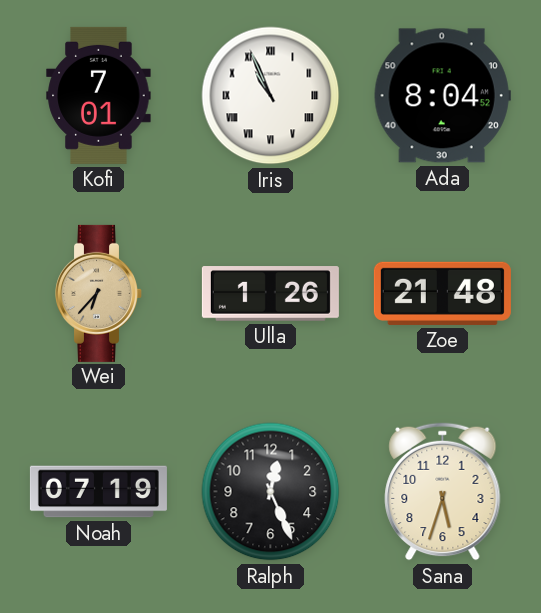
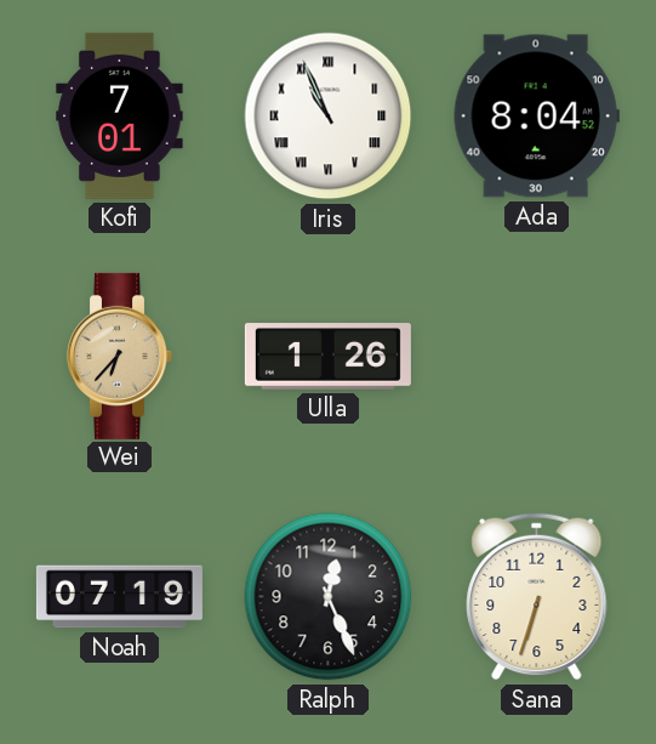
Zoe: 21:48 -> none
Sana: 5:33 -> 6:33
